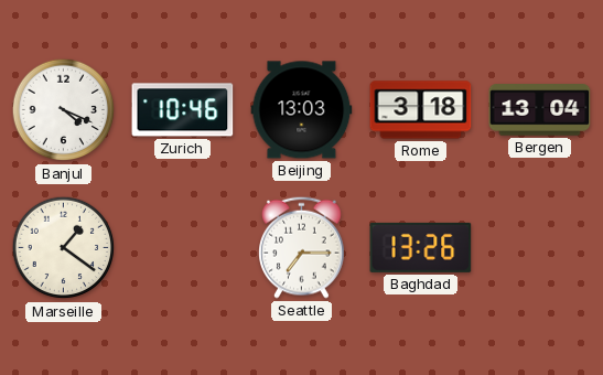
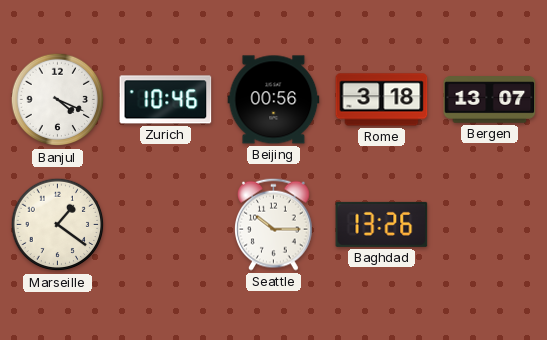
Beijing: 13:03 -> 00:56
Bergen: 13:04 -> 13:07
Seattle: 7:15 -> 10:15
